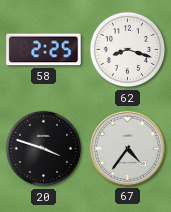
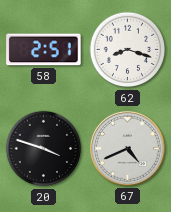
58: 2:25 -> 2:51
67: 4:36 -> 4:41
